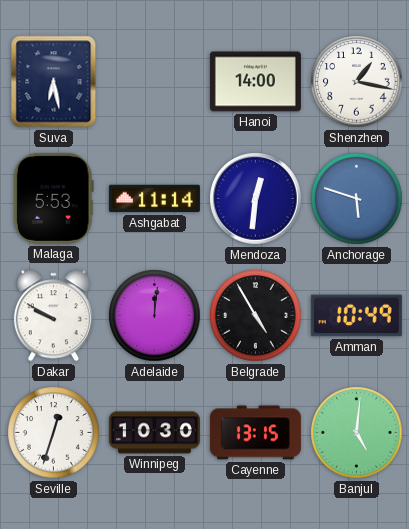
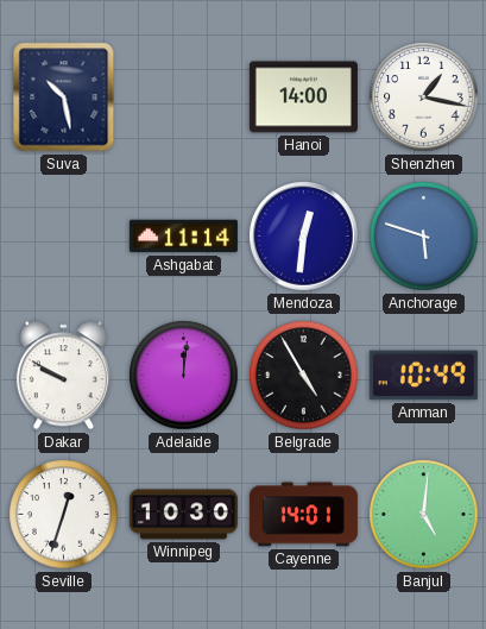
Suva: 6:28 -> 10:28
Malaga: 5:53 -> none
Cayenne: 13:15 -> 14:01
